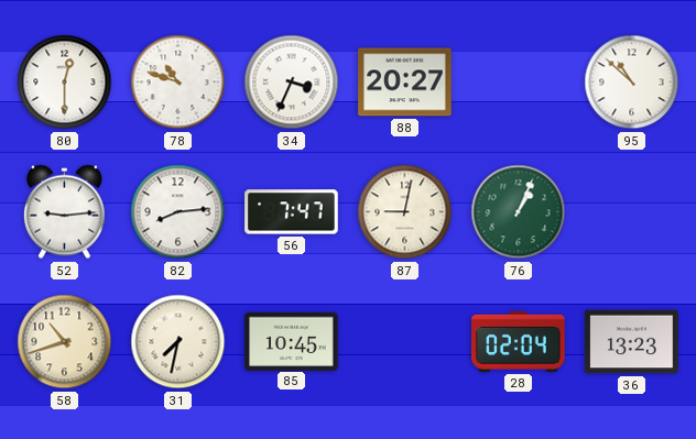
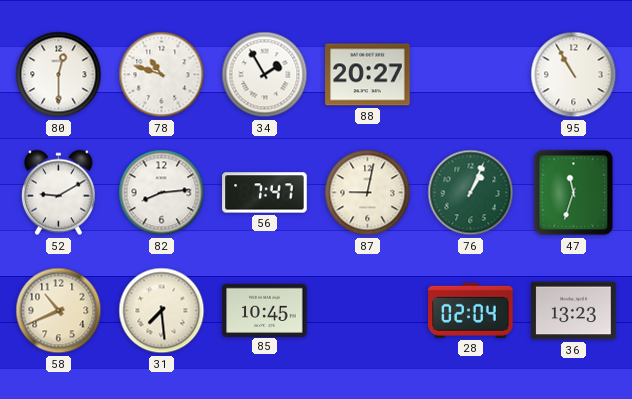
34: 3:34 -> 1:55
95: 10:52 -> 10:55
52: 9:14 -> 9:10
47: none -> 11:33
58: 10:42 -> 10:41
31: 7:32 -> 7:29
